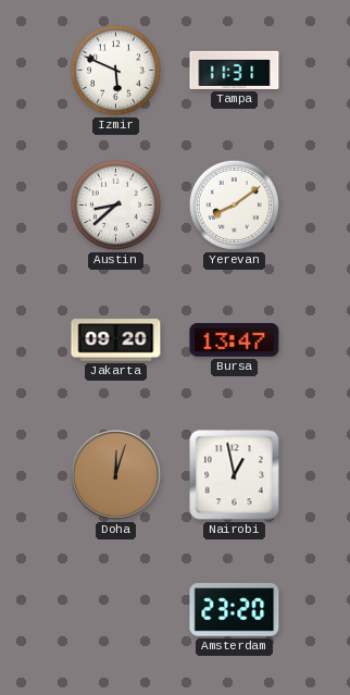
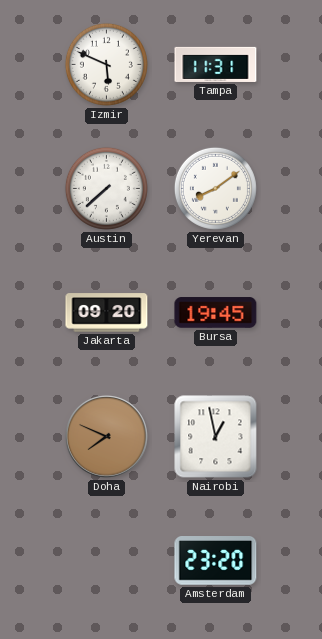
Austin: 8:38 -> 7:38
Bursa: 13:47 -> 19:45
Doha: 12:03 -> 7:49
